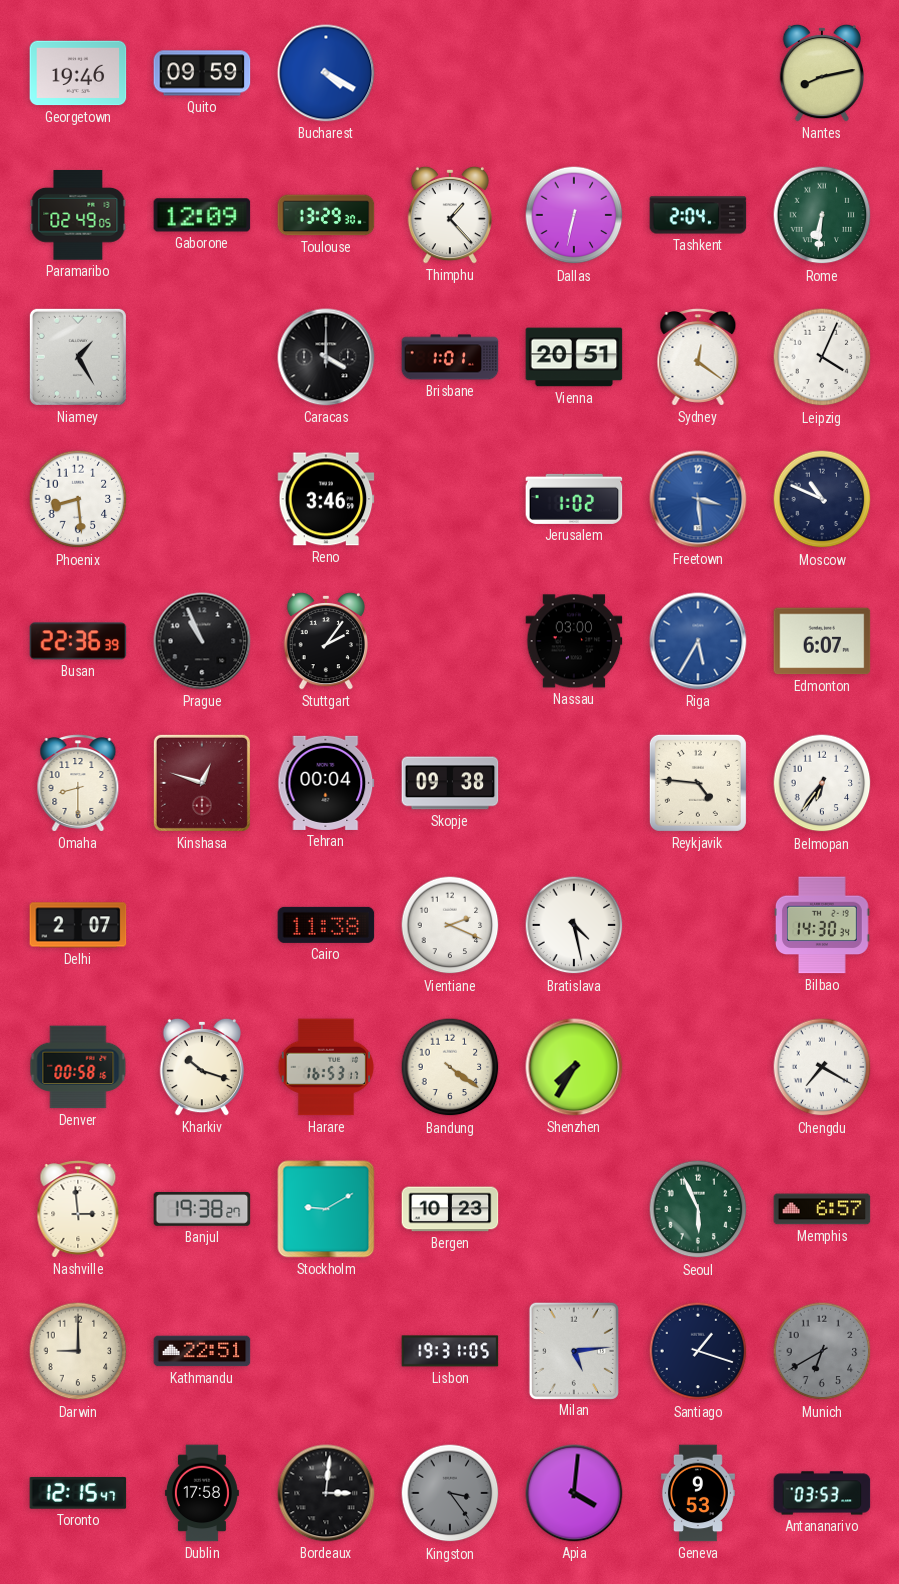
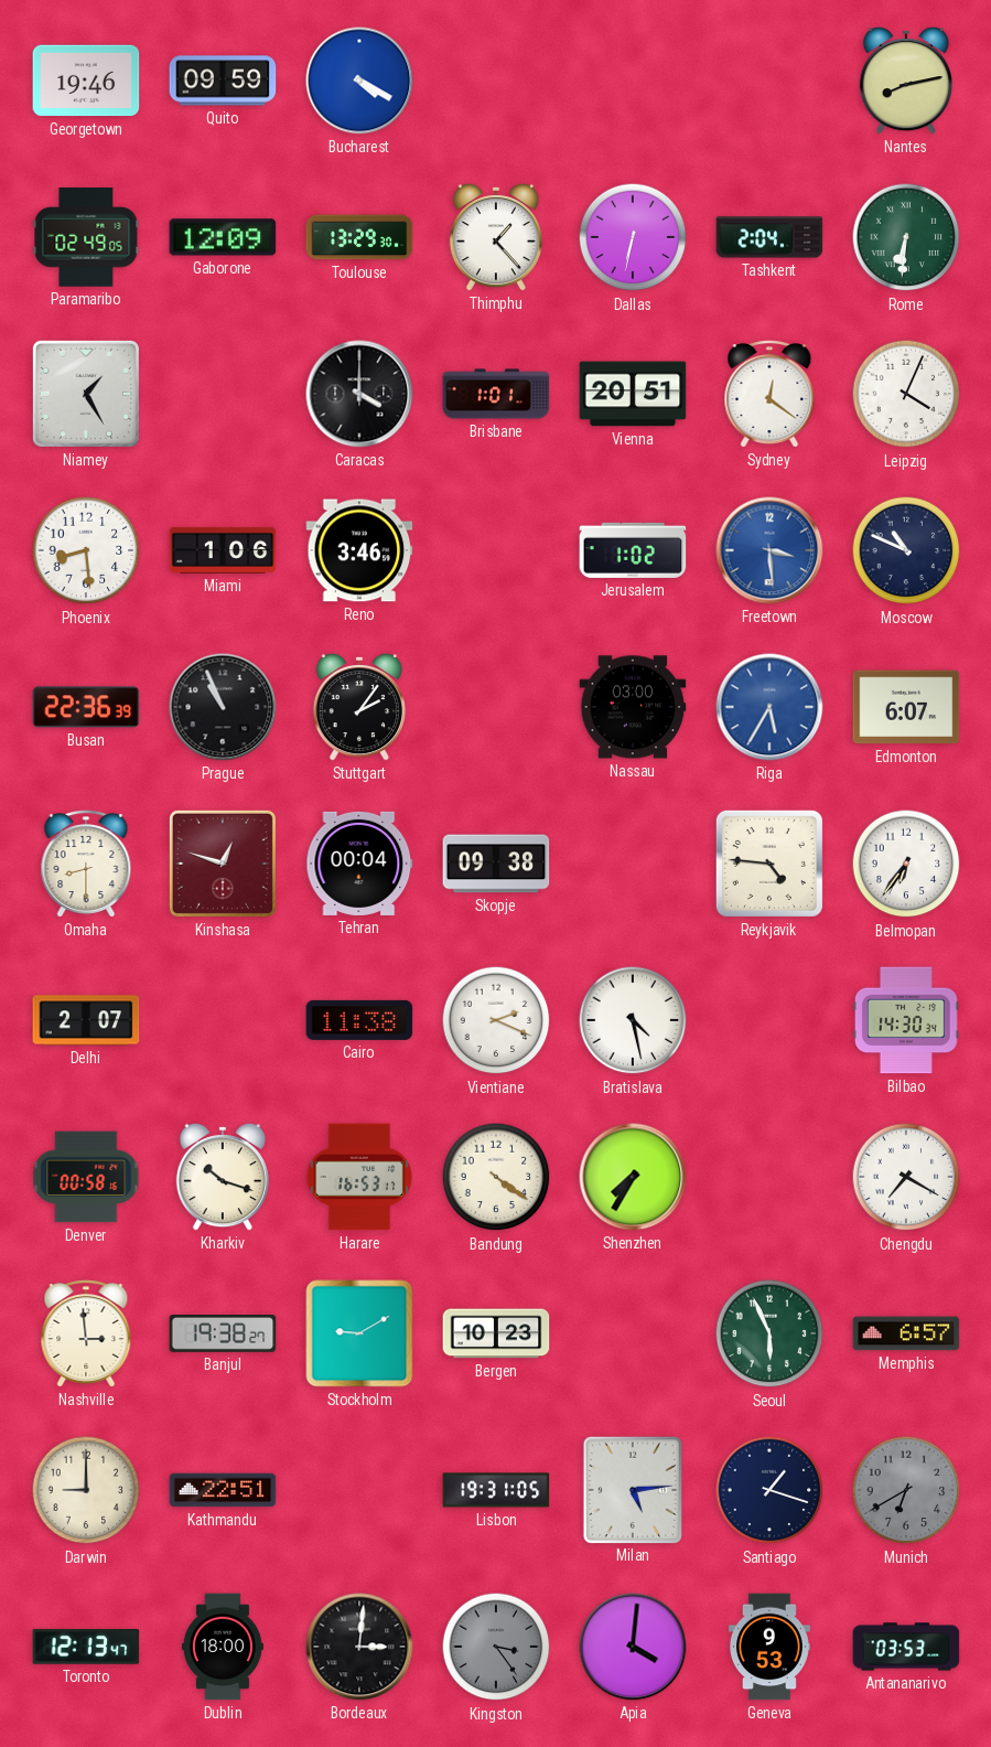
Miami: none -> 1:06
Toronto: 12:15 -> 12:13
Dublin: 17:58 -> 18:00
